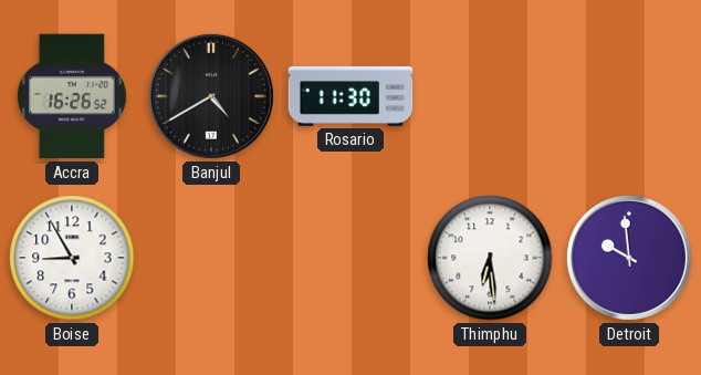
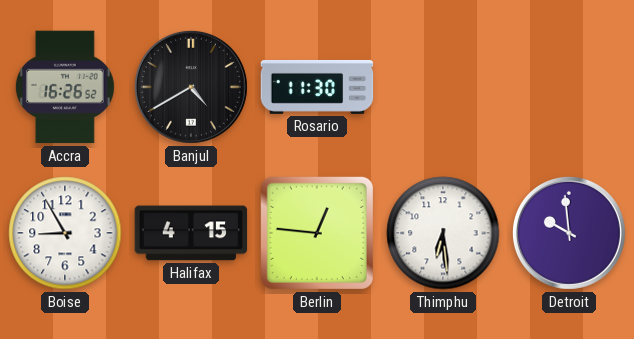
Halifax: none -> 4:15
Berlin: none -> 12:46
